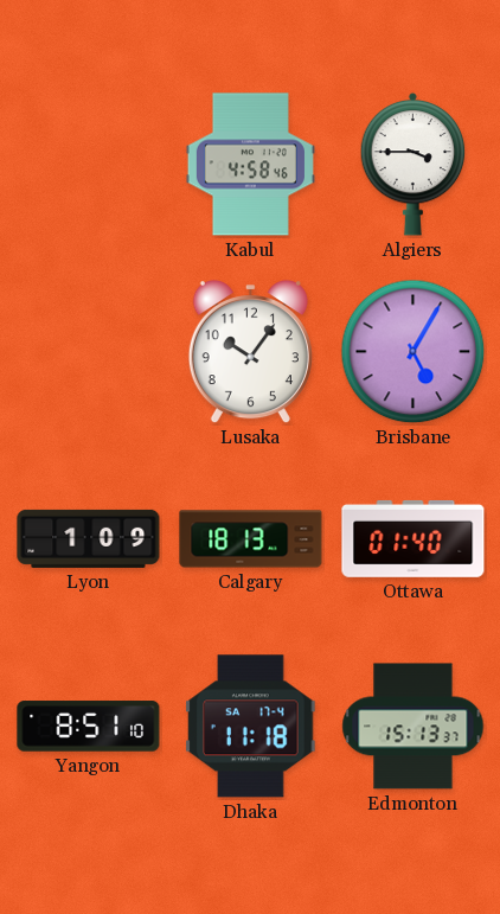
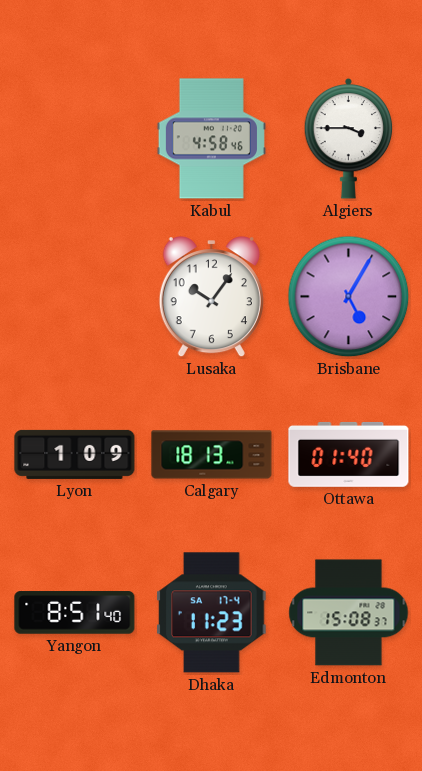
Yangon: 8:51:10 -> 8:51:40
Dhaka: 11:18 -> 11:23
Edmonton: 15:13 -> 15:08
